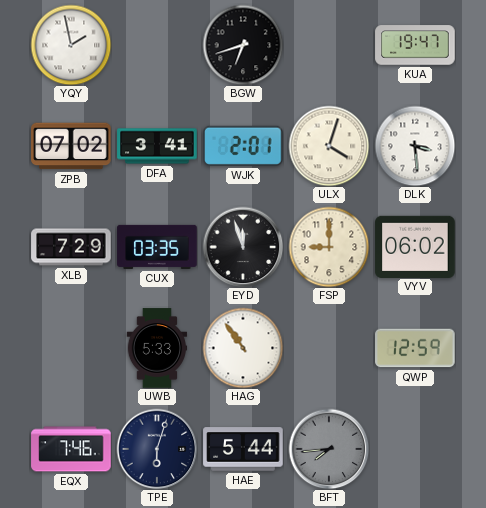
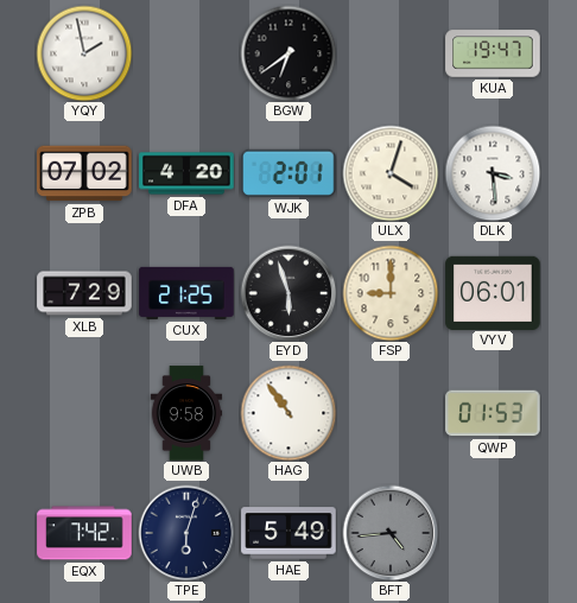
BGW: 6:42 -> 6:39
DFA: 3:41 -> 4:20
CUX: 03:35 -> 21:25
EYD: 11:57 -> 5:57
VYV: 06:02 -> 06:01
UWB: 5:33 -> 9:58
QWP: 12:59 -> 01:53
EQX: 7:46 -> 7:42
HAE: 5:44 -> 5:49
BFT: 7:44 -> 4:44
